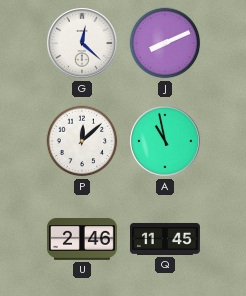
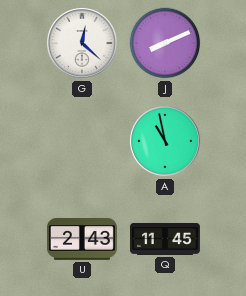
P: 12:08 -> none
U: 2:46 -> 2:43
